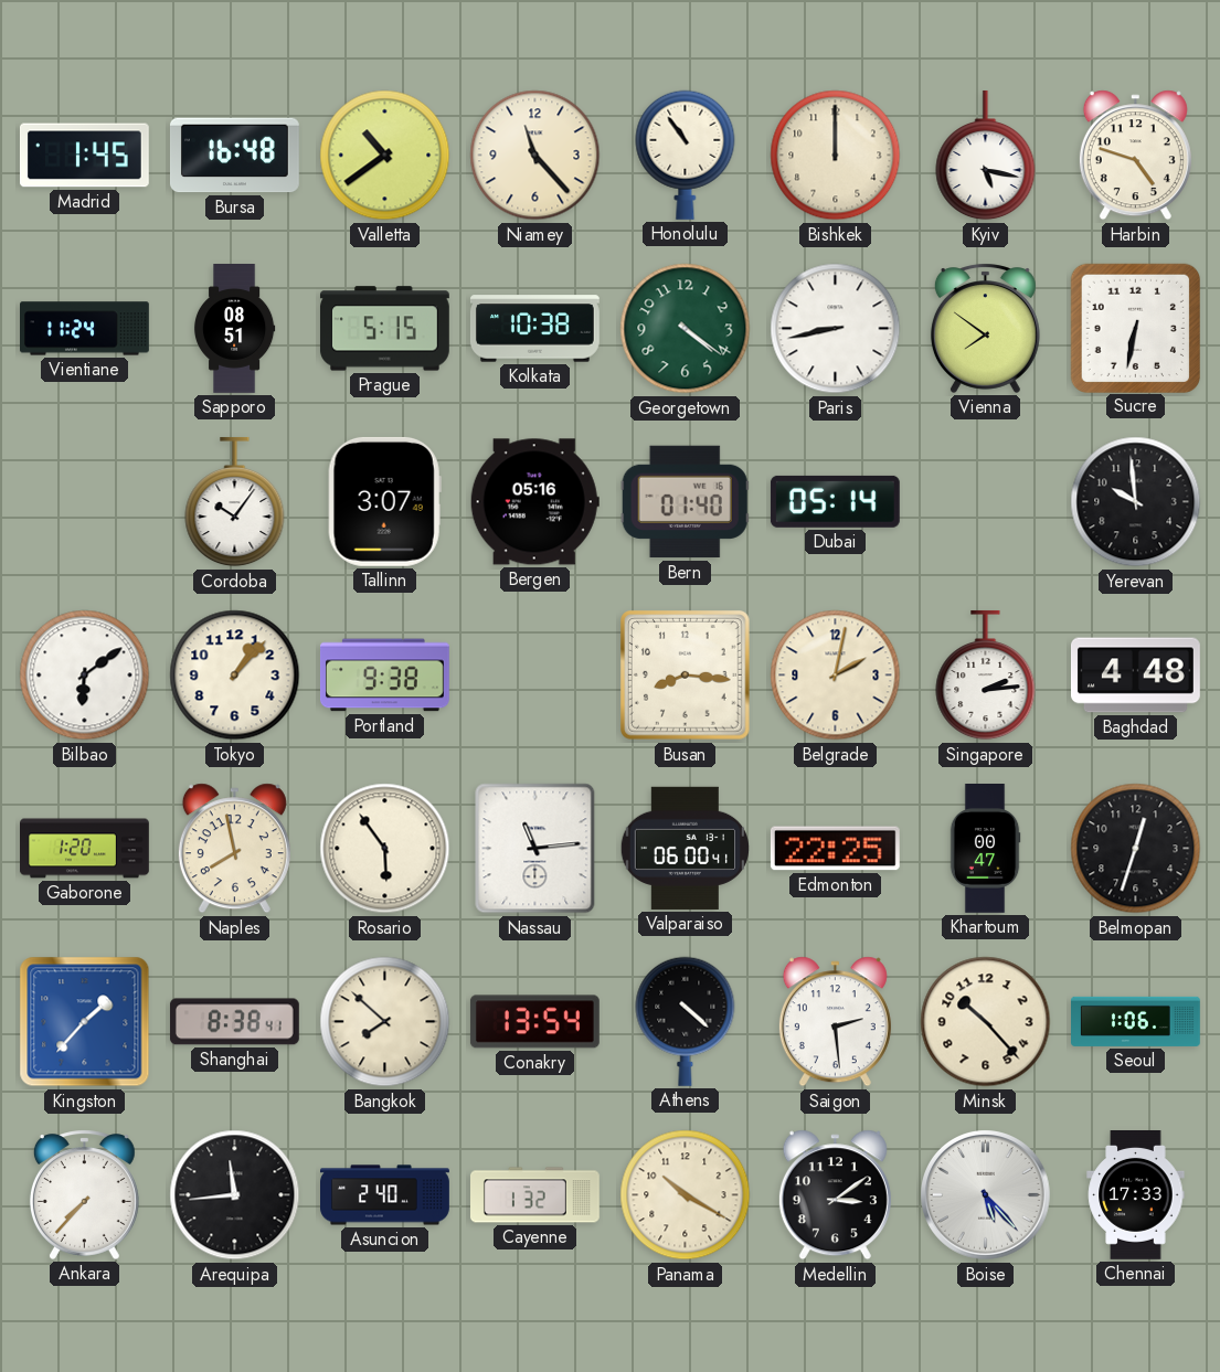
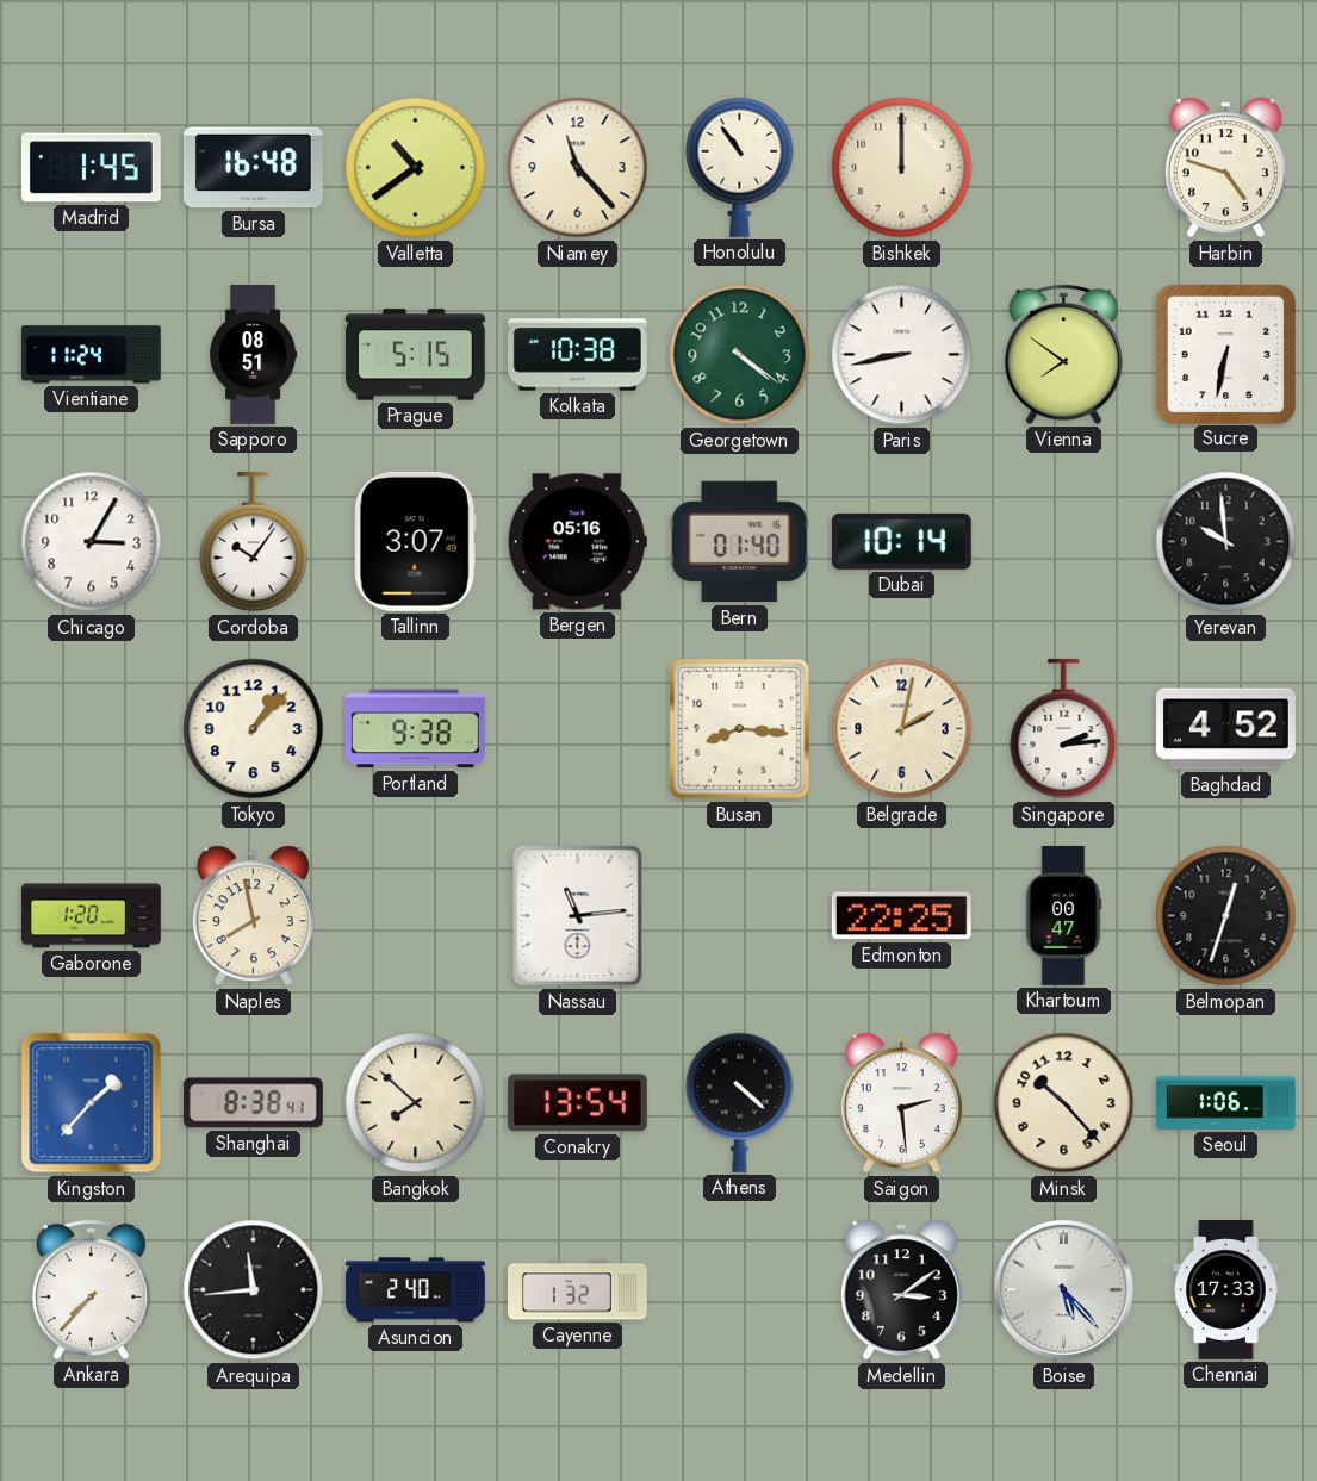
Kyiv: 5:17 -> none
Chicago: none -> 3:05
Dubai: 05:14 -> 10:14
Bilbao: 6:09 -> none
Baghdad: 4:48 -> 4:52
Rosario: 5:54 -> none
Valparaiso: 06:00 -> none
Panama: 10:20 -> none
